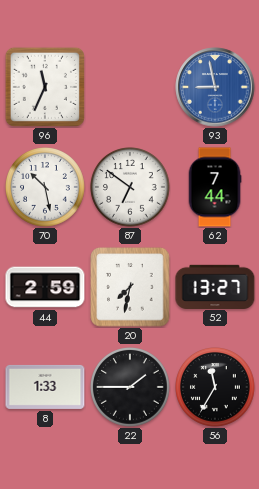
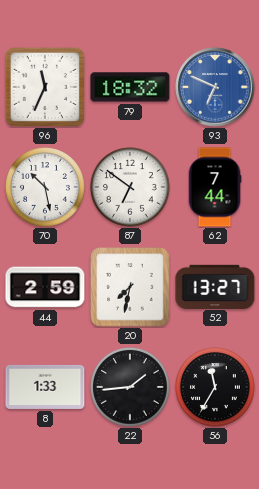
79: none -> 18:32
93: 8:58 -> 6:49
22: 1:45 -> 1:44
